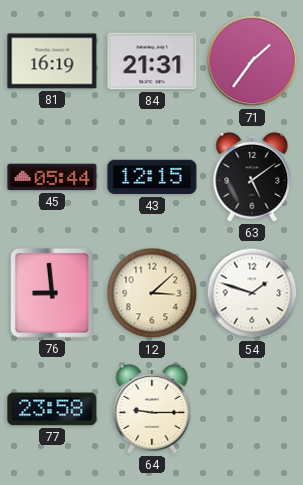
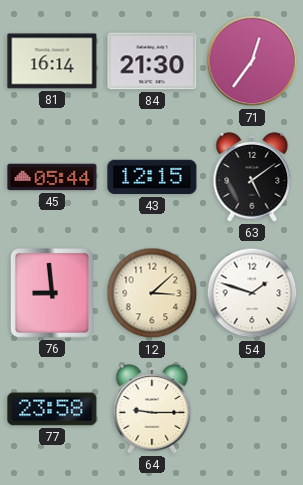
81: 16:19 -> 16:14
84: 21:31 -> 21:30
71: 1:36 -> 12:36
